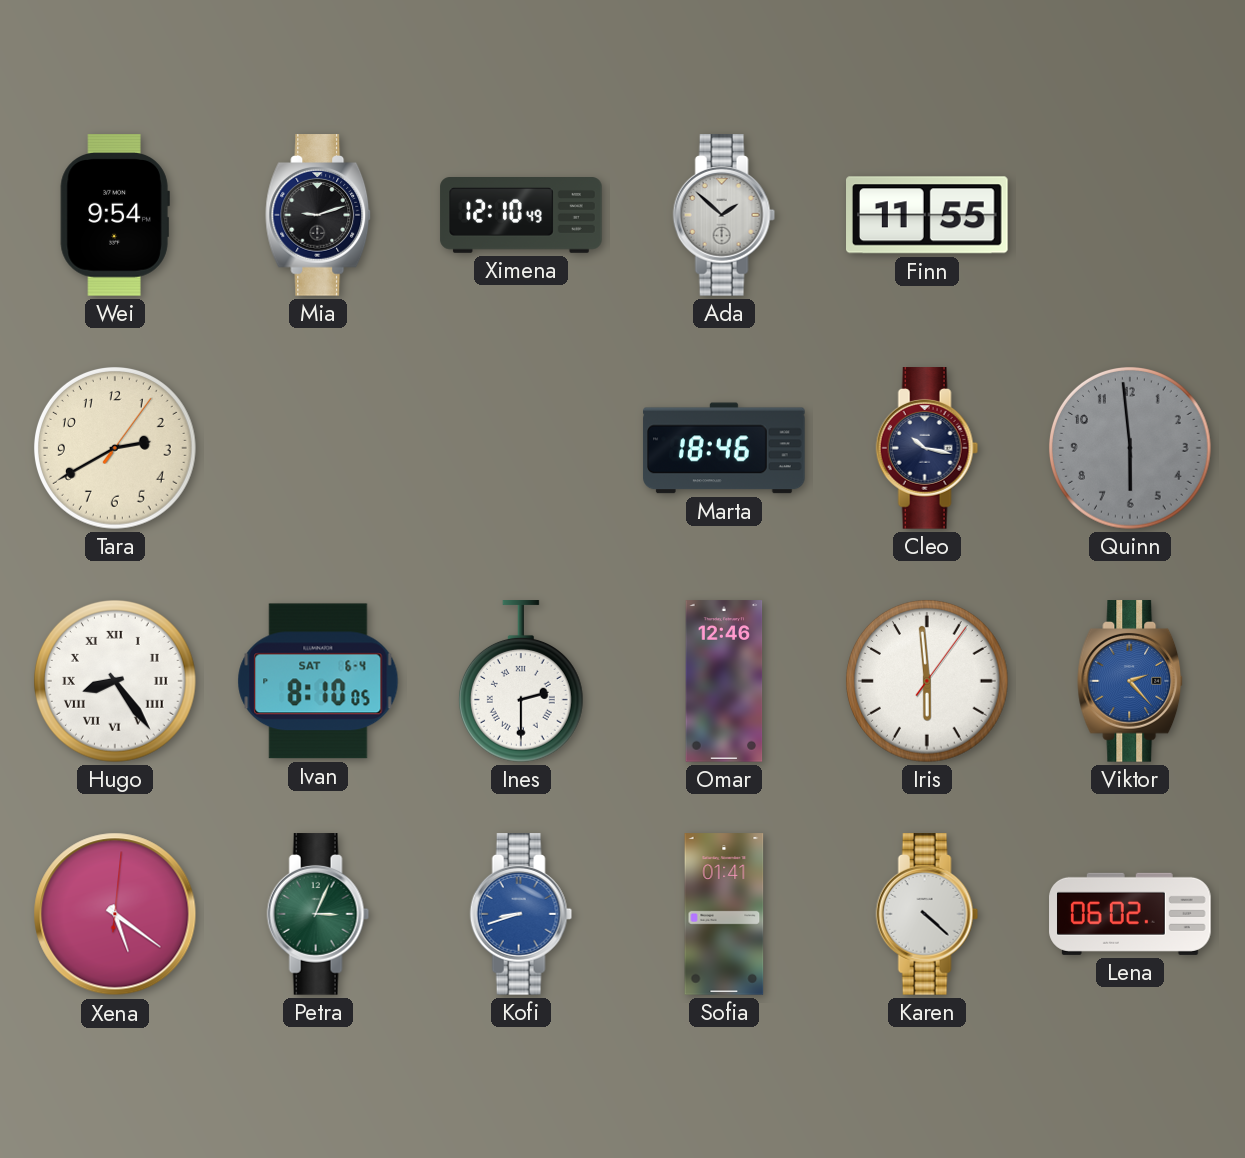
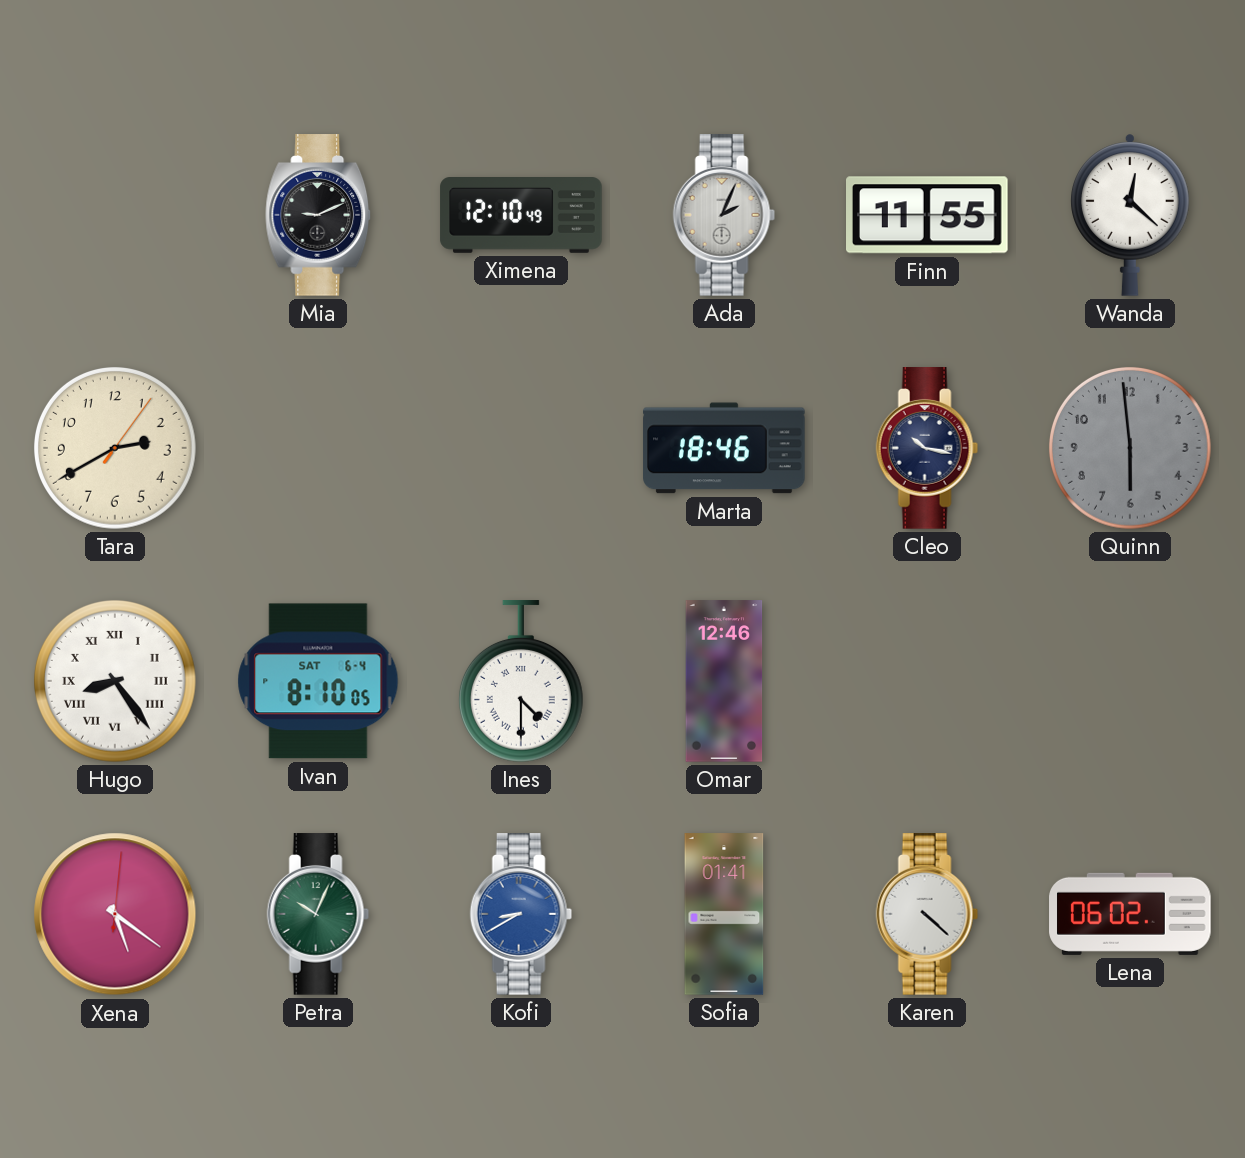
Wei: 9:54 -> none
Mia: 9:12 -> 9:11
Ada: 1:52 -> 2:04
Wanda: none -> 12:22
Ines: 2:30 -> 4:30
Iris: 5:59 -> none
Viktor: 2:23 -> none
Petra: 3:04 -> 10:04
Kofi: 8:42 -> 8:40
